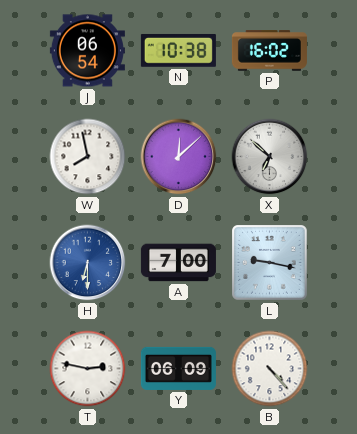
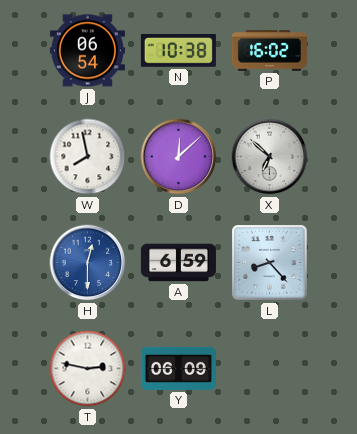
H: 6:30 -> 12:30
A: 7:00 -> 6:59
L: 9:17 -> 8:23
B: 4:23 -> none
